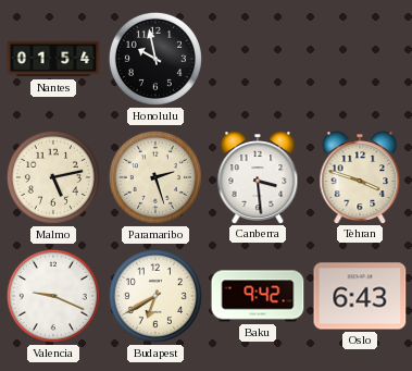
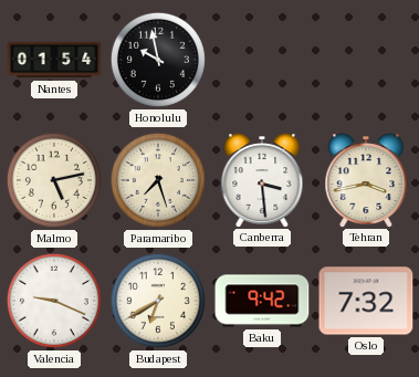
Paramaribo: 2:27 -> 7:27
Tehran: 3:48 -> 3:43
Oslo: 6:43 -> 7:32
